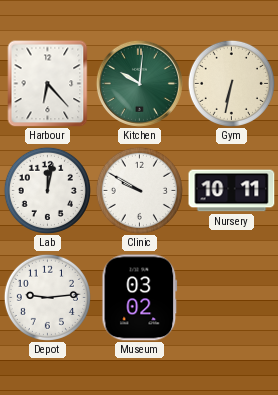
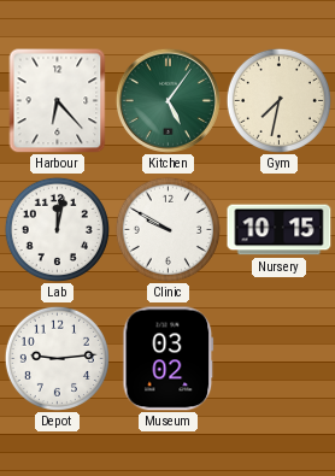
Kitchen: 10:01 -> 5:06
Gym: 6:32 -> 7:32
Nursery: 10:11 -> 10:15
